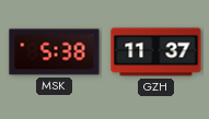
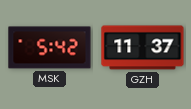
MSK: 5:38 -> 5:42
